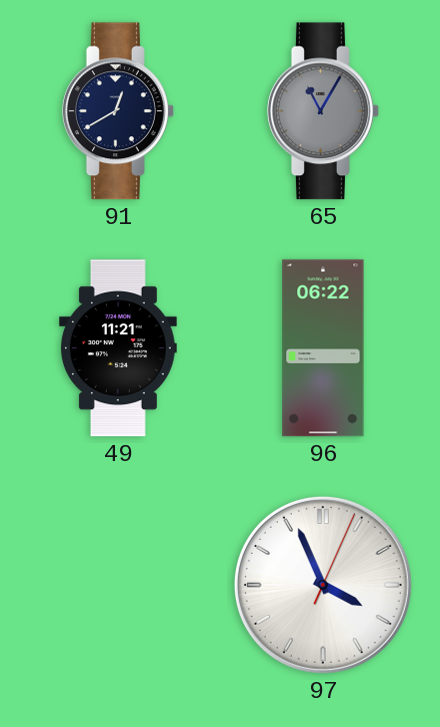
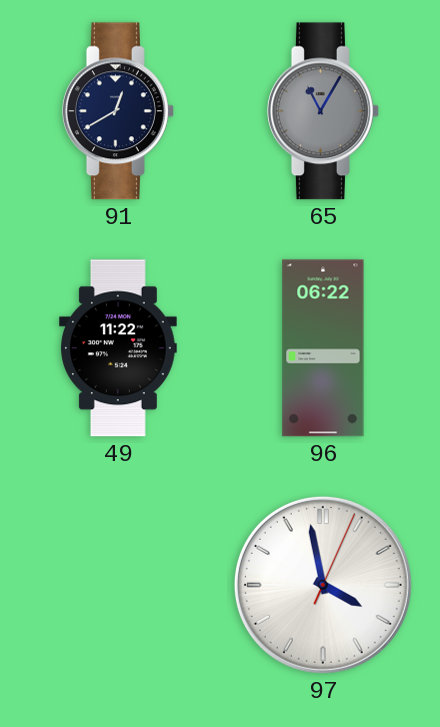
49: 11:21 -> 11:22
97: 3:56 -> 3:58
